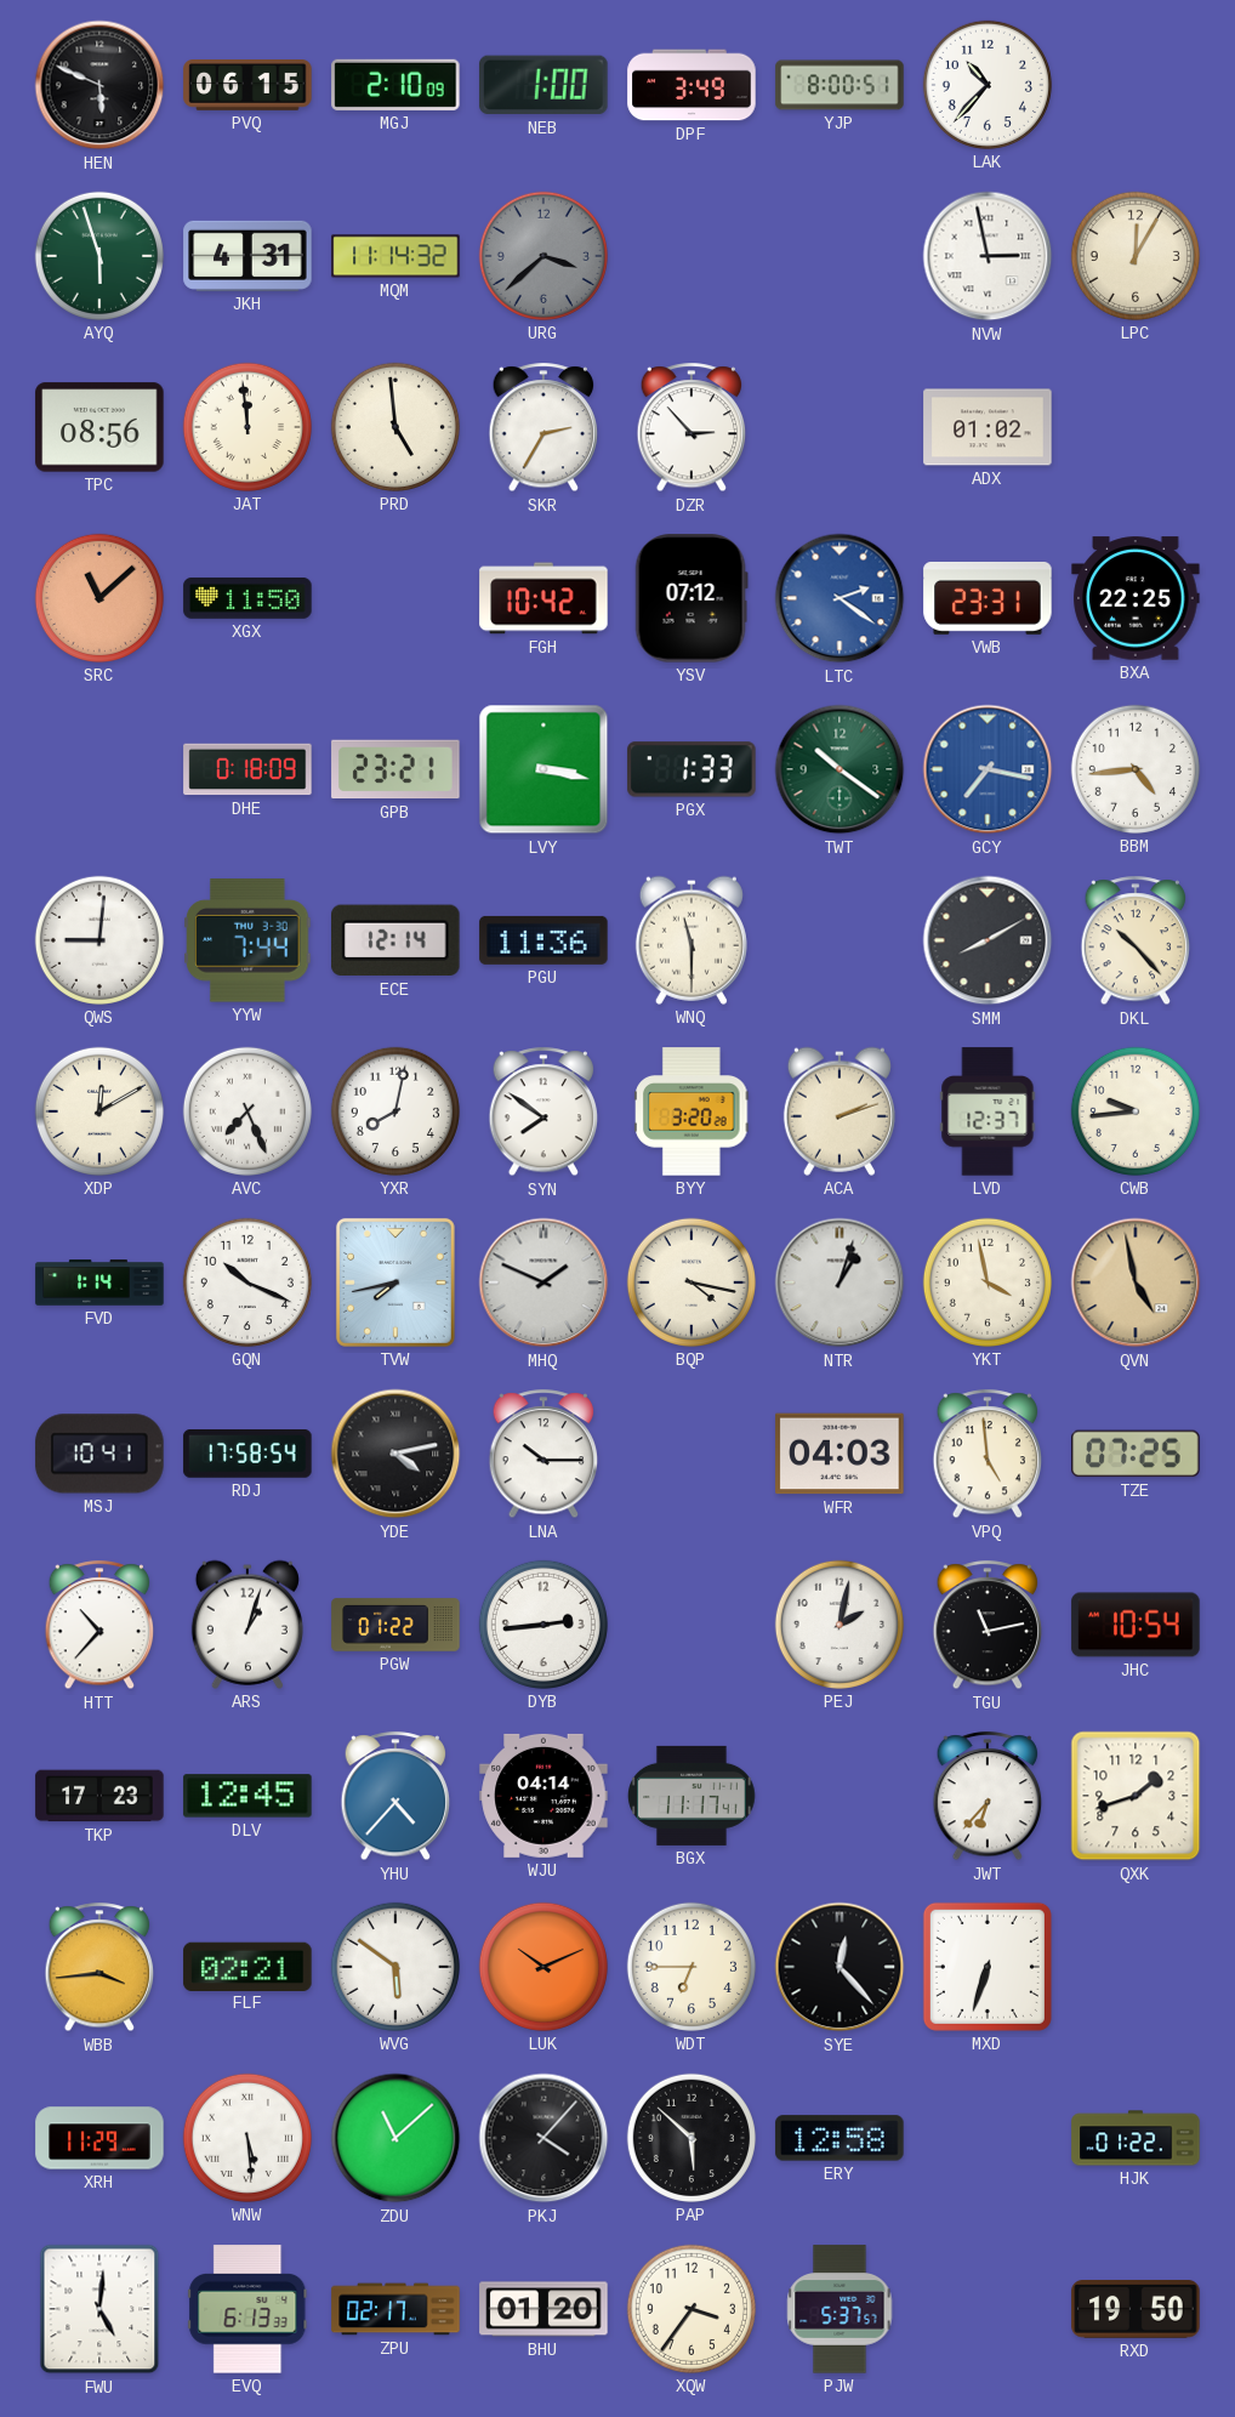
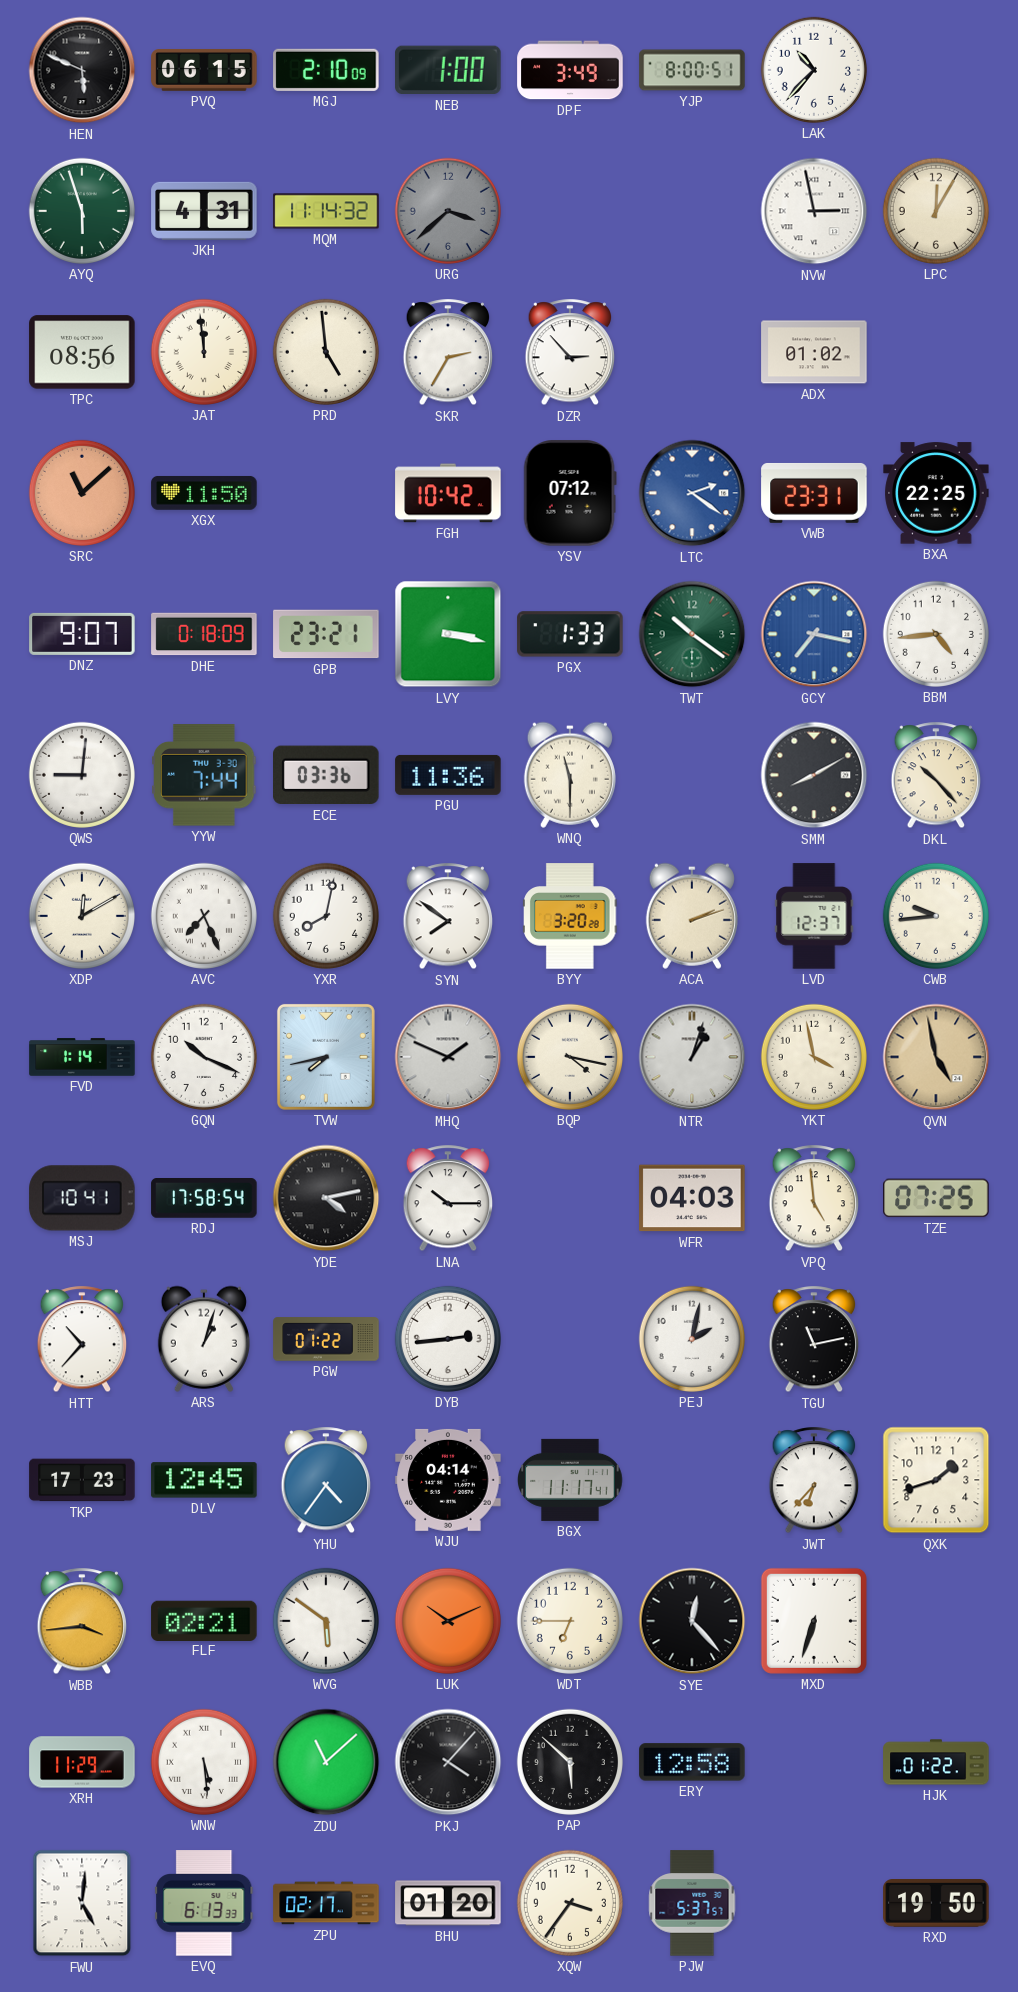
DNZ: none -> 9:07
ECE: 12:14 -> 03:36
JHC: 10:54 -> none
YHU: 4:37 -> 4:36
